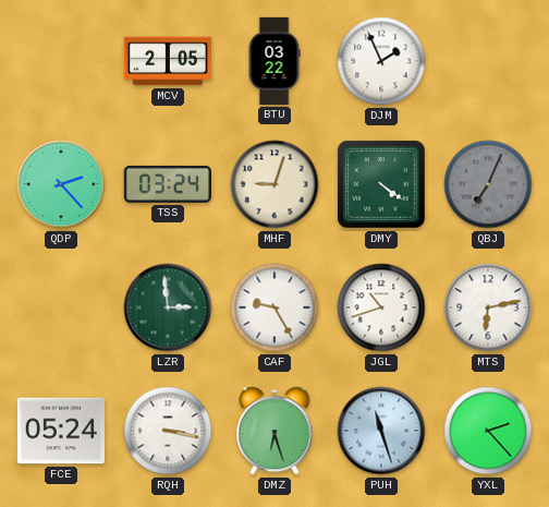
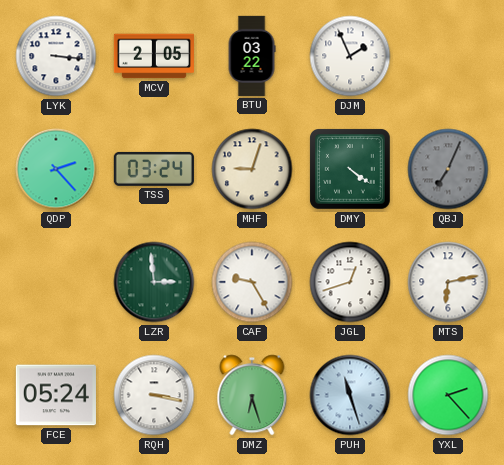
LYK: none -> 3:16
JGL: 10:42 -> 12:42
